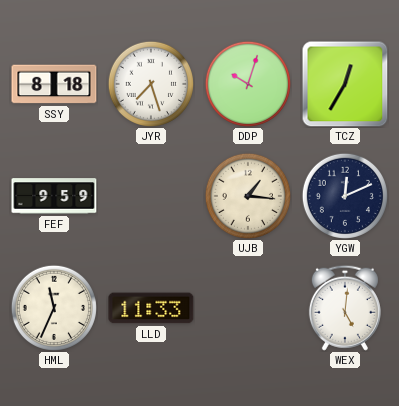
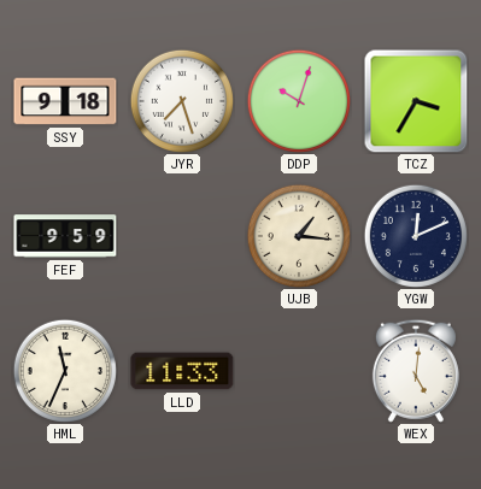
SSY: 8:18 -> 9:18
TCZ: 12:35 -> 3:35
